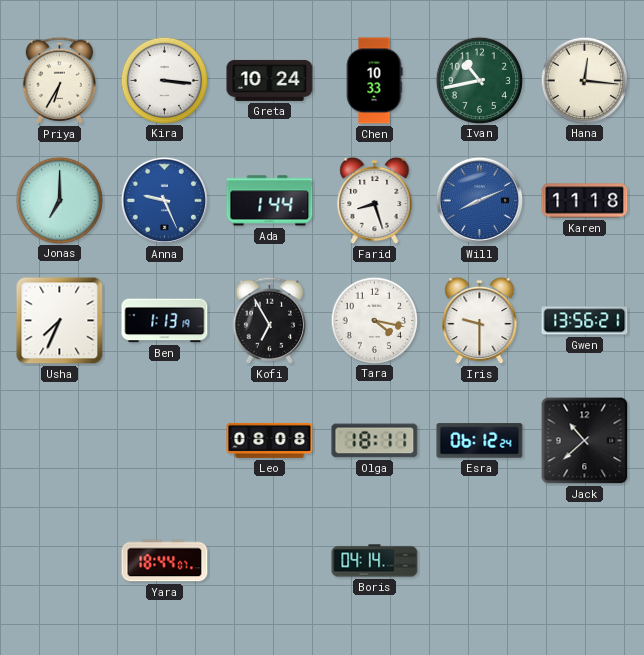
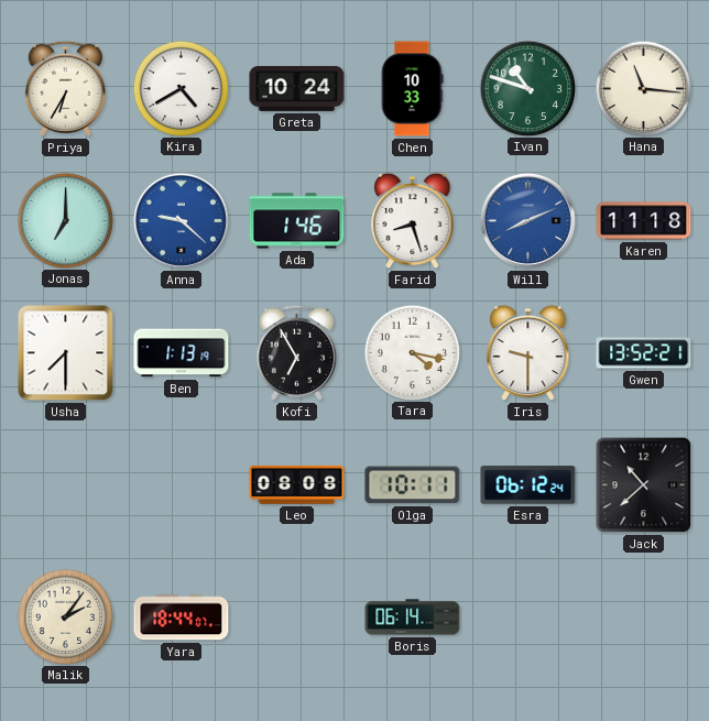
Kira: 3:16 -> 4:40
Ivan: 10:43 -> 10:48
Hana: 12:16 -> 11:16
Anna: 9:26 -> 9:22
Ada: 1:44 -> 1:46
Usha: 7:34 -> 7:30
Gwen: 13:56 -> 13:52
Olga: 18:11 -> 10:11
Malik: none -> 2:06
Boris: 04:14 -> 06:14
